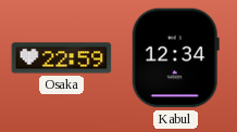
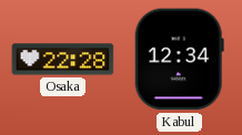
Osaka: 22:59 -> 22:28
